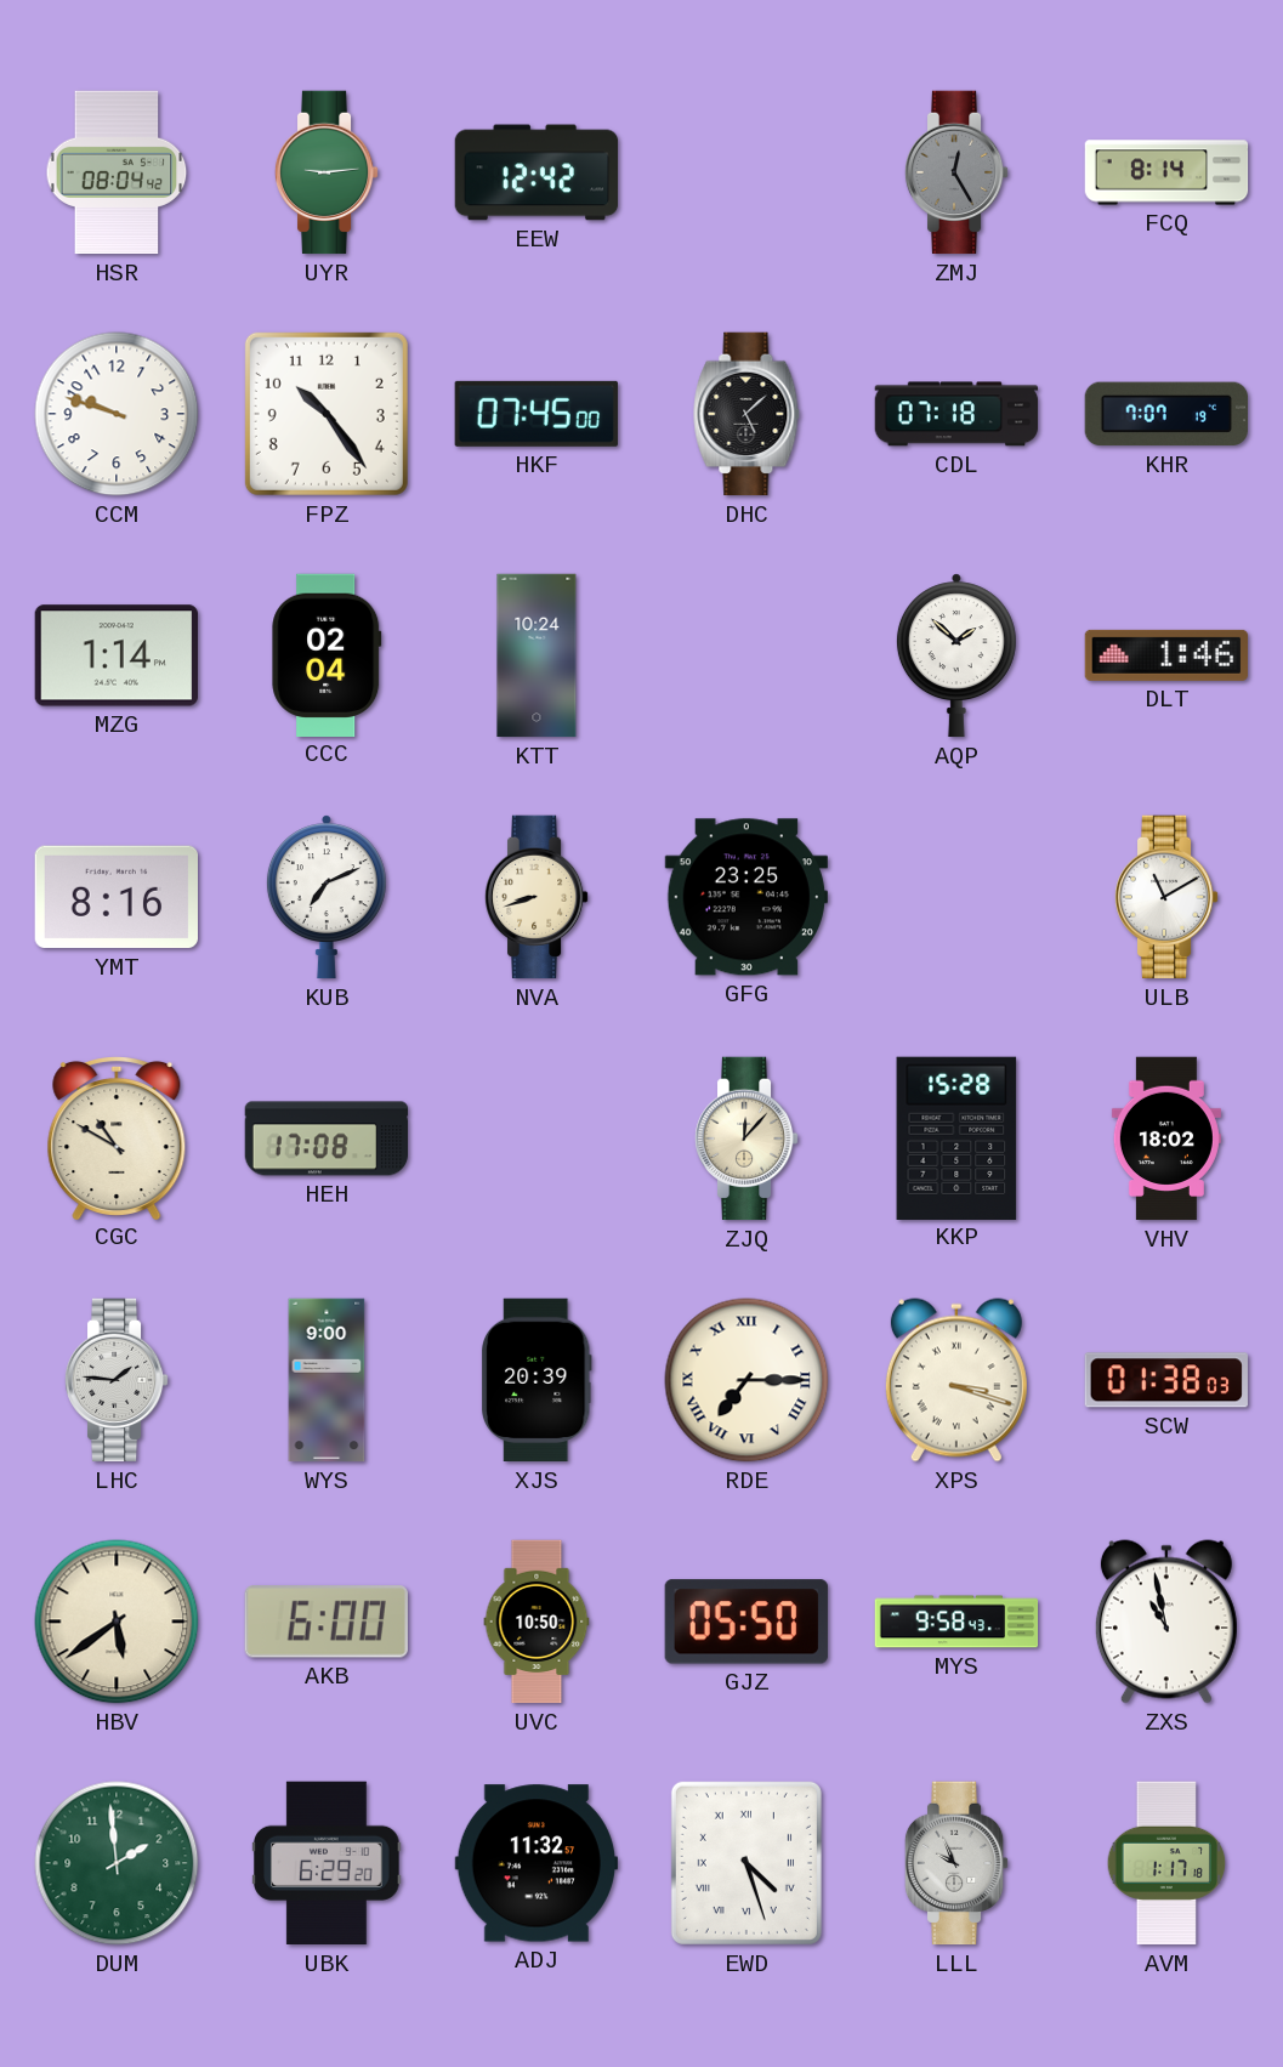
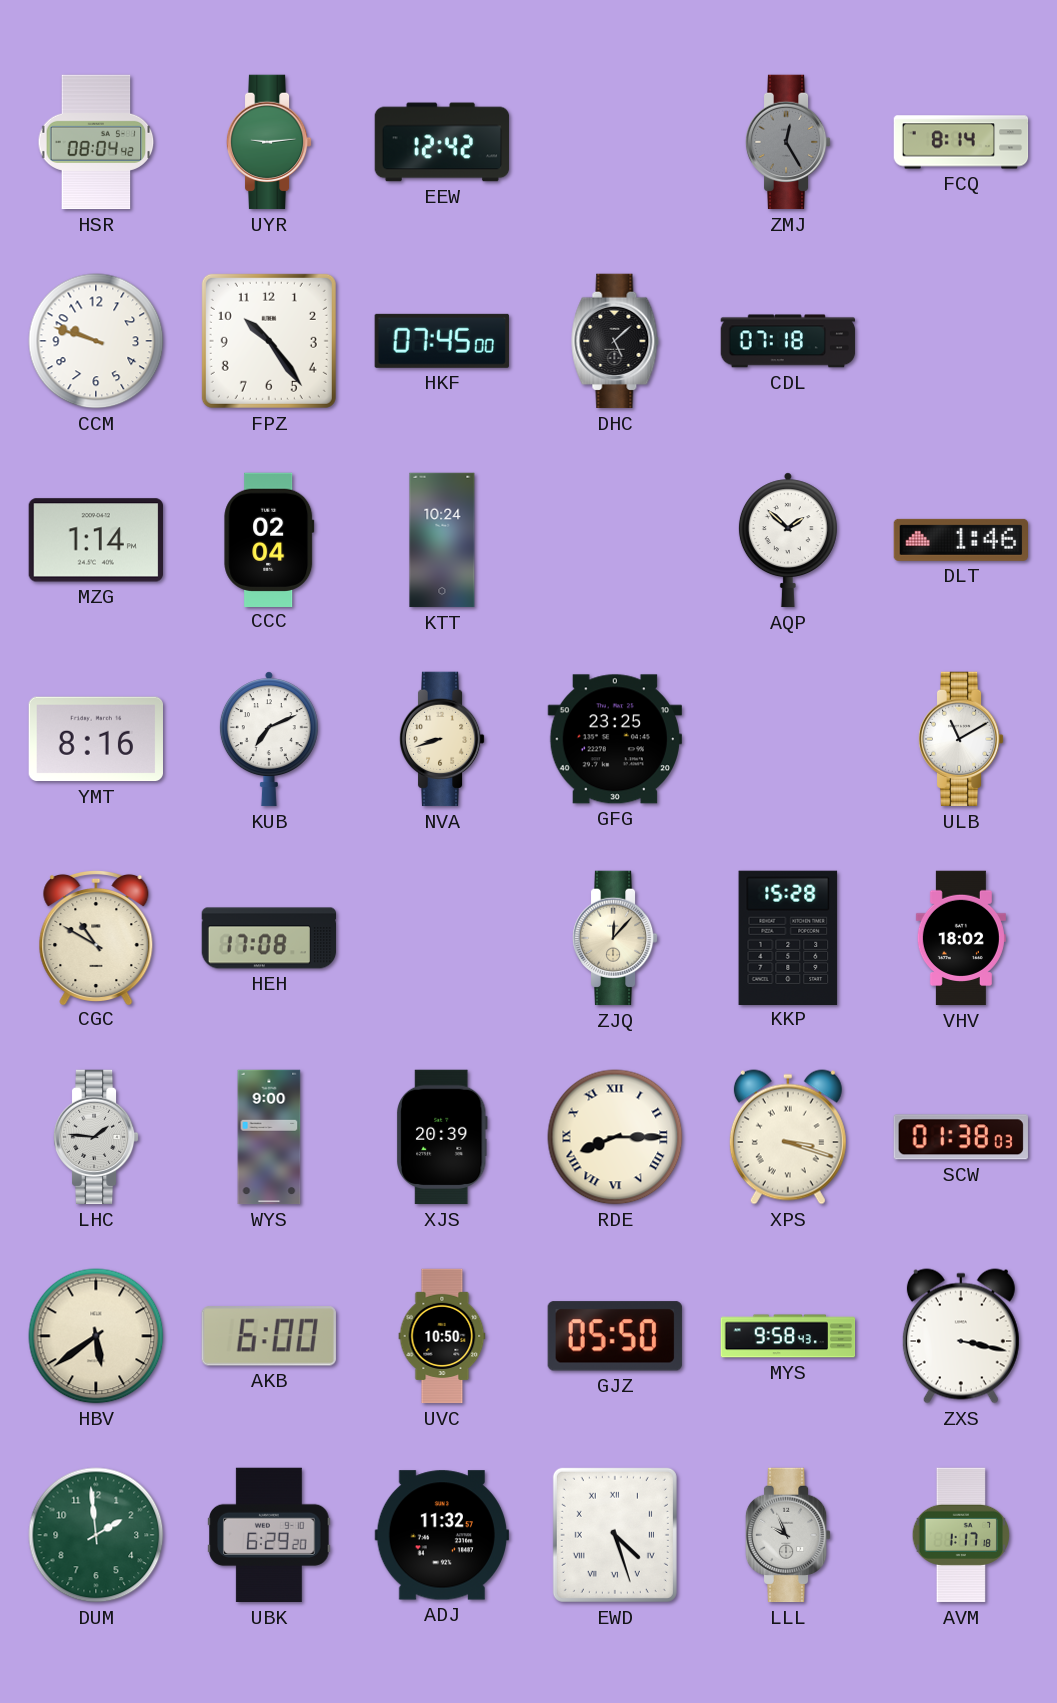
KHR: 7:07 -> none
RDE: 7:15 -> 8:15
ZXS: 10:58 -> 3:17
